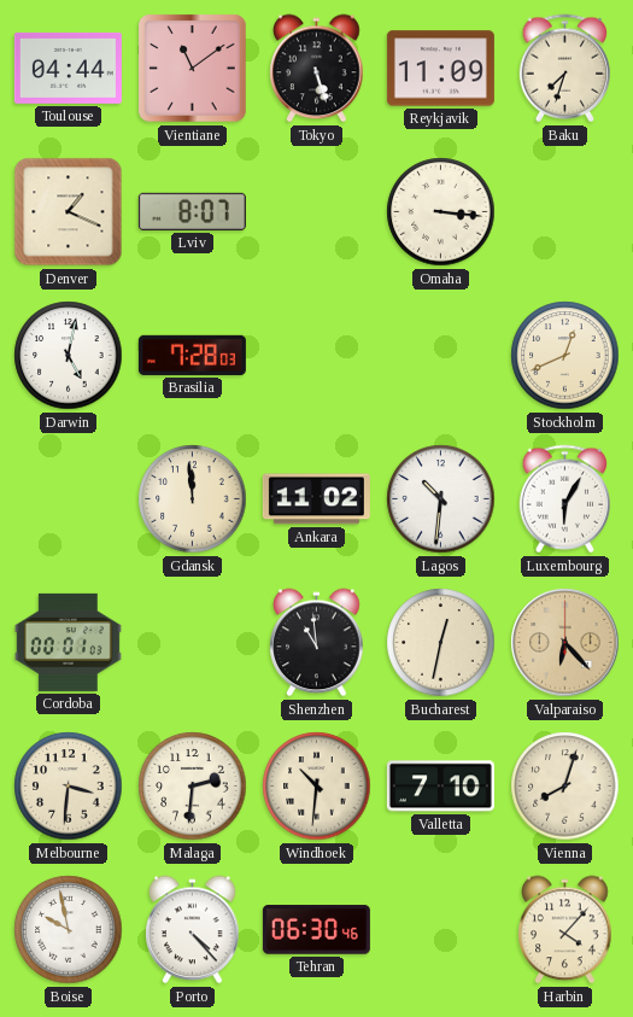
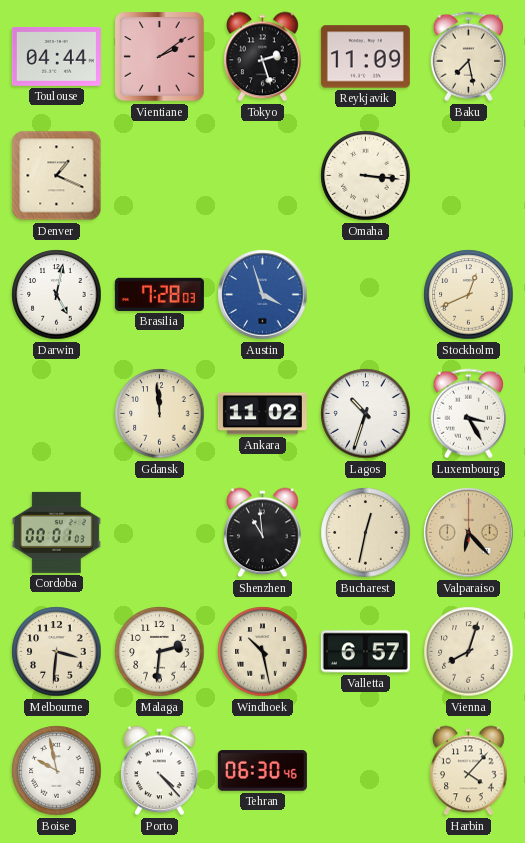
Vientiane: 11:09 -> 2:09
Tokyo: 5:27 -> 2:27
Baku: 7:33 -> 7:28
Lviv: 8:07 -> none
Austin: none -> 3:57
Lagos: 10:31 -> 10:33
Luxembourg: 6:05 -> 3:25
Windhoek: 10:31 -> 10:28
Valletta: 7:10 -> 6:57
